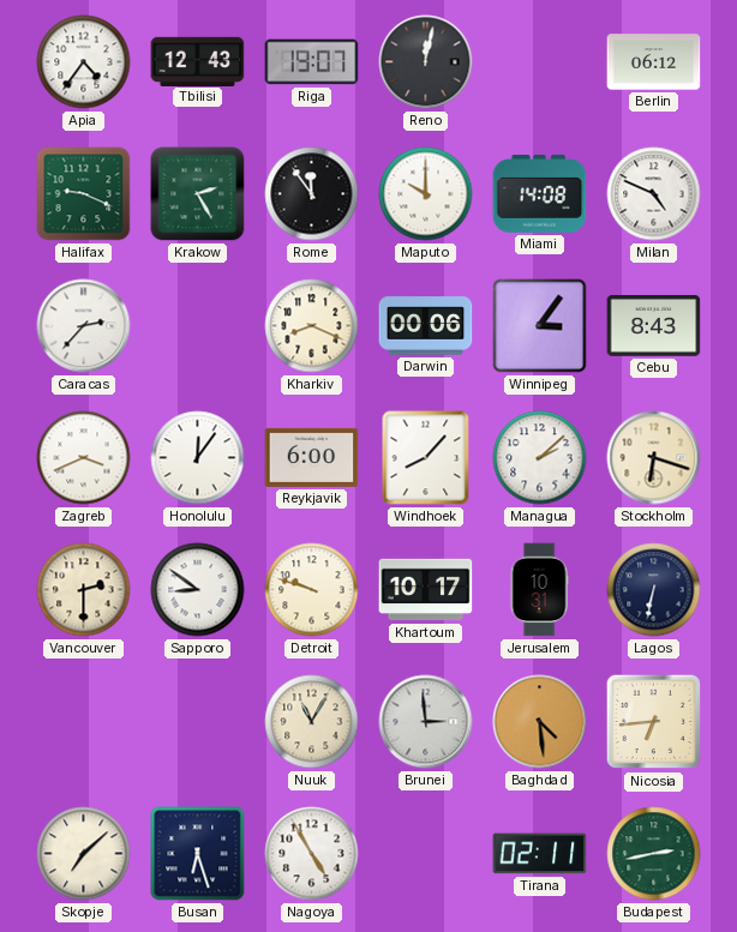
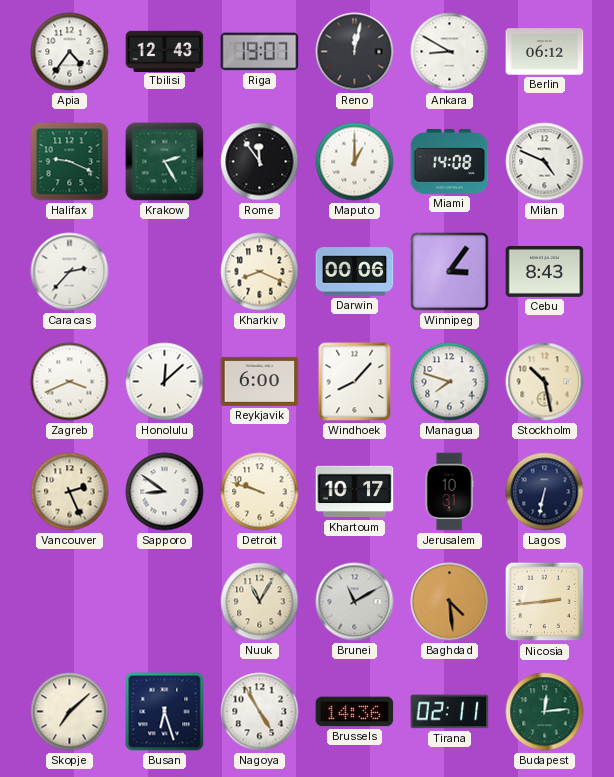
Ankara: none -> 8:50
Maputo: 10:00 -> 1:00
Honolulu: 12:06 -> 12:08
Managua: 2:08 -> 7:48
Stockholm: 6:18 -> 10:28
Vancouver: 2:30 -> 2:26
Brunei: 2:59 -> 11:10
Nicosia: 6:44 -> 2:44
Brussels: none -> 14:36
Budapest: 2:43 -> 12:14
